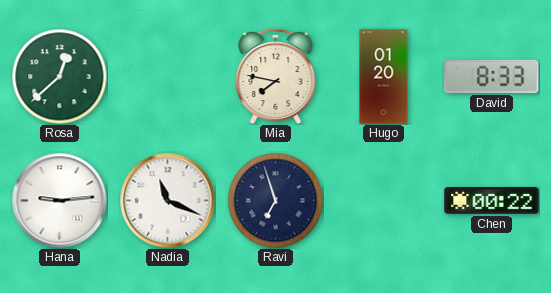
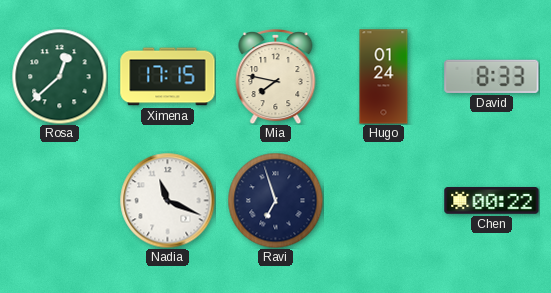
Ximena: none -> 17:15
Hugo: 01:20 -> 01:24
Hana: 9:14 -> none
